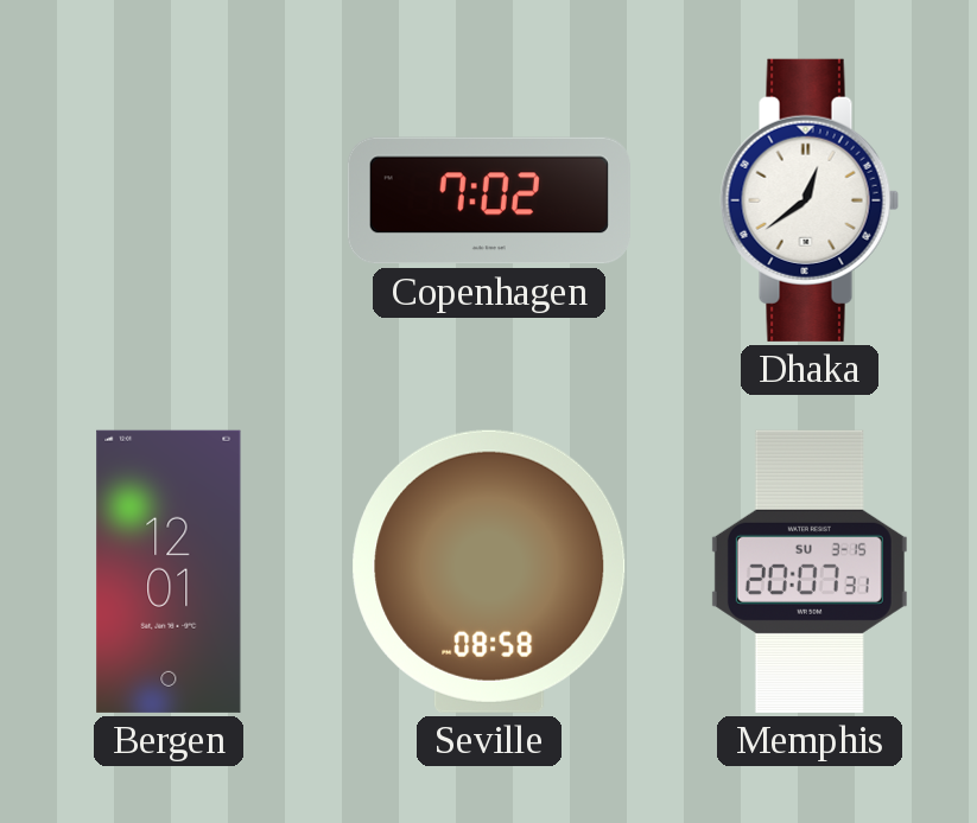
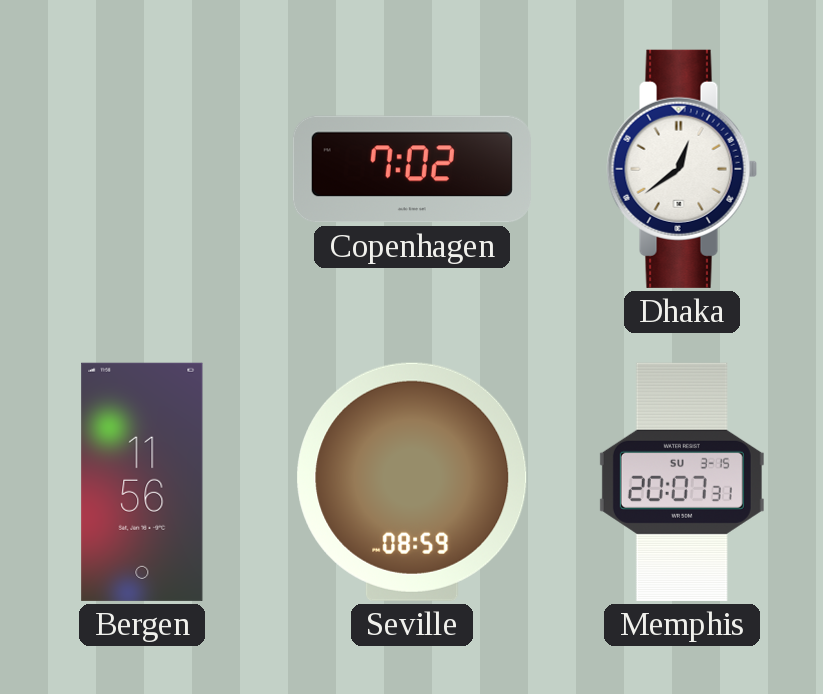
Bergen: 12:01 -> 11:56
Seville: 08:58 -> 08:59
